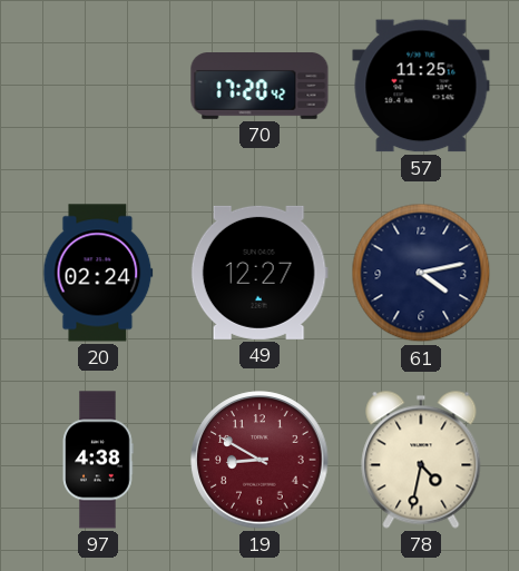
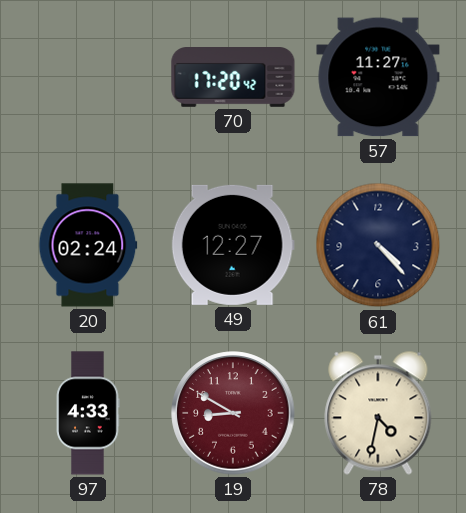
57: 11:25 -> 11:27
61: 4:13 -> 4:23
97: 4:38 -> 4:33
